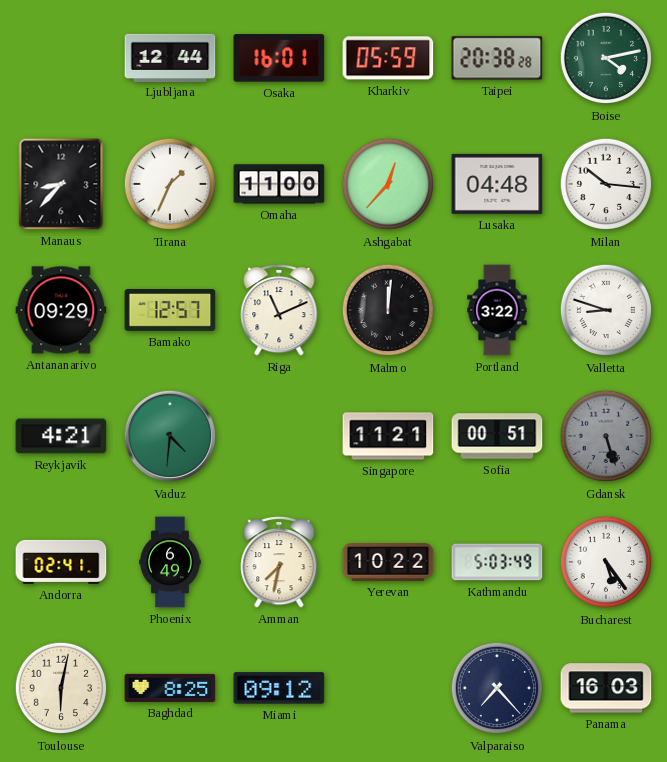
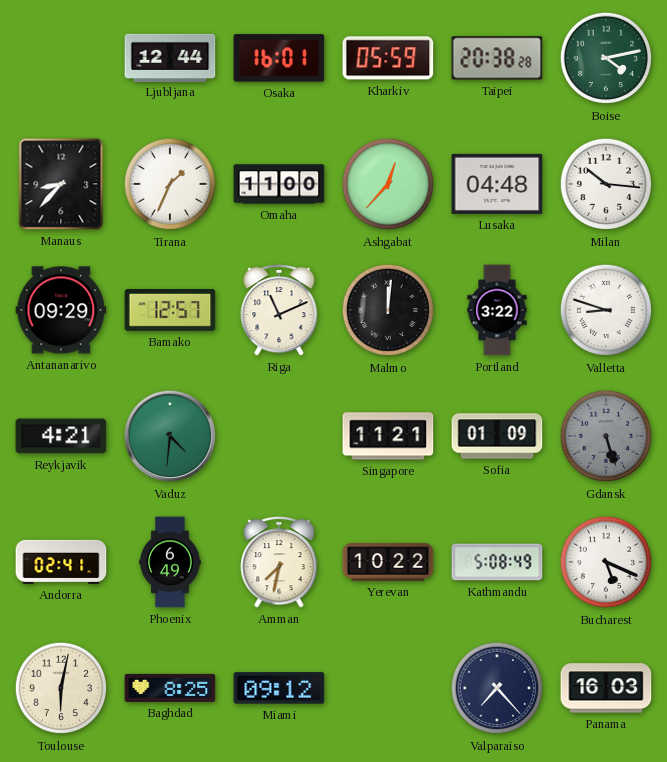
Sofia: 00:51 -> 01:09
Kathmandu: 5:03 -> 5:08
Bucharest: 5:24 -> 5:19
